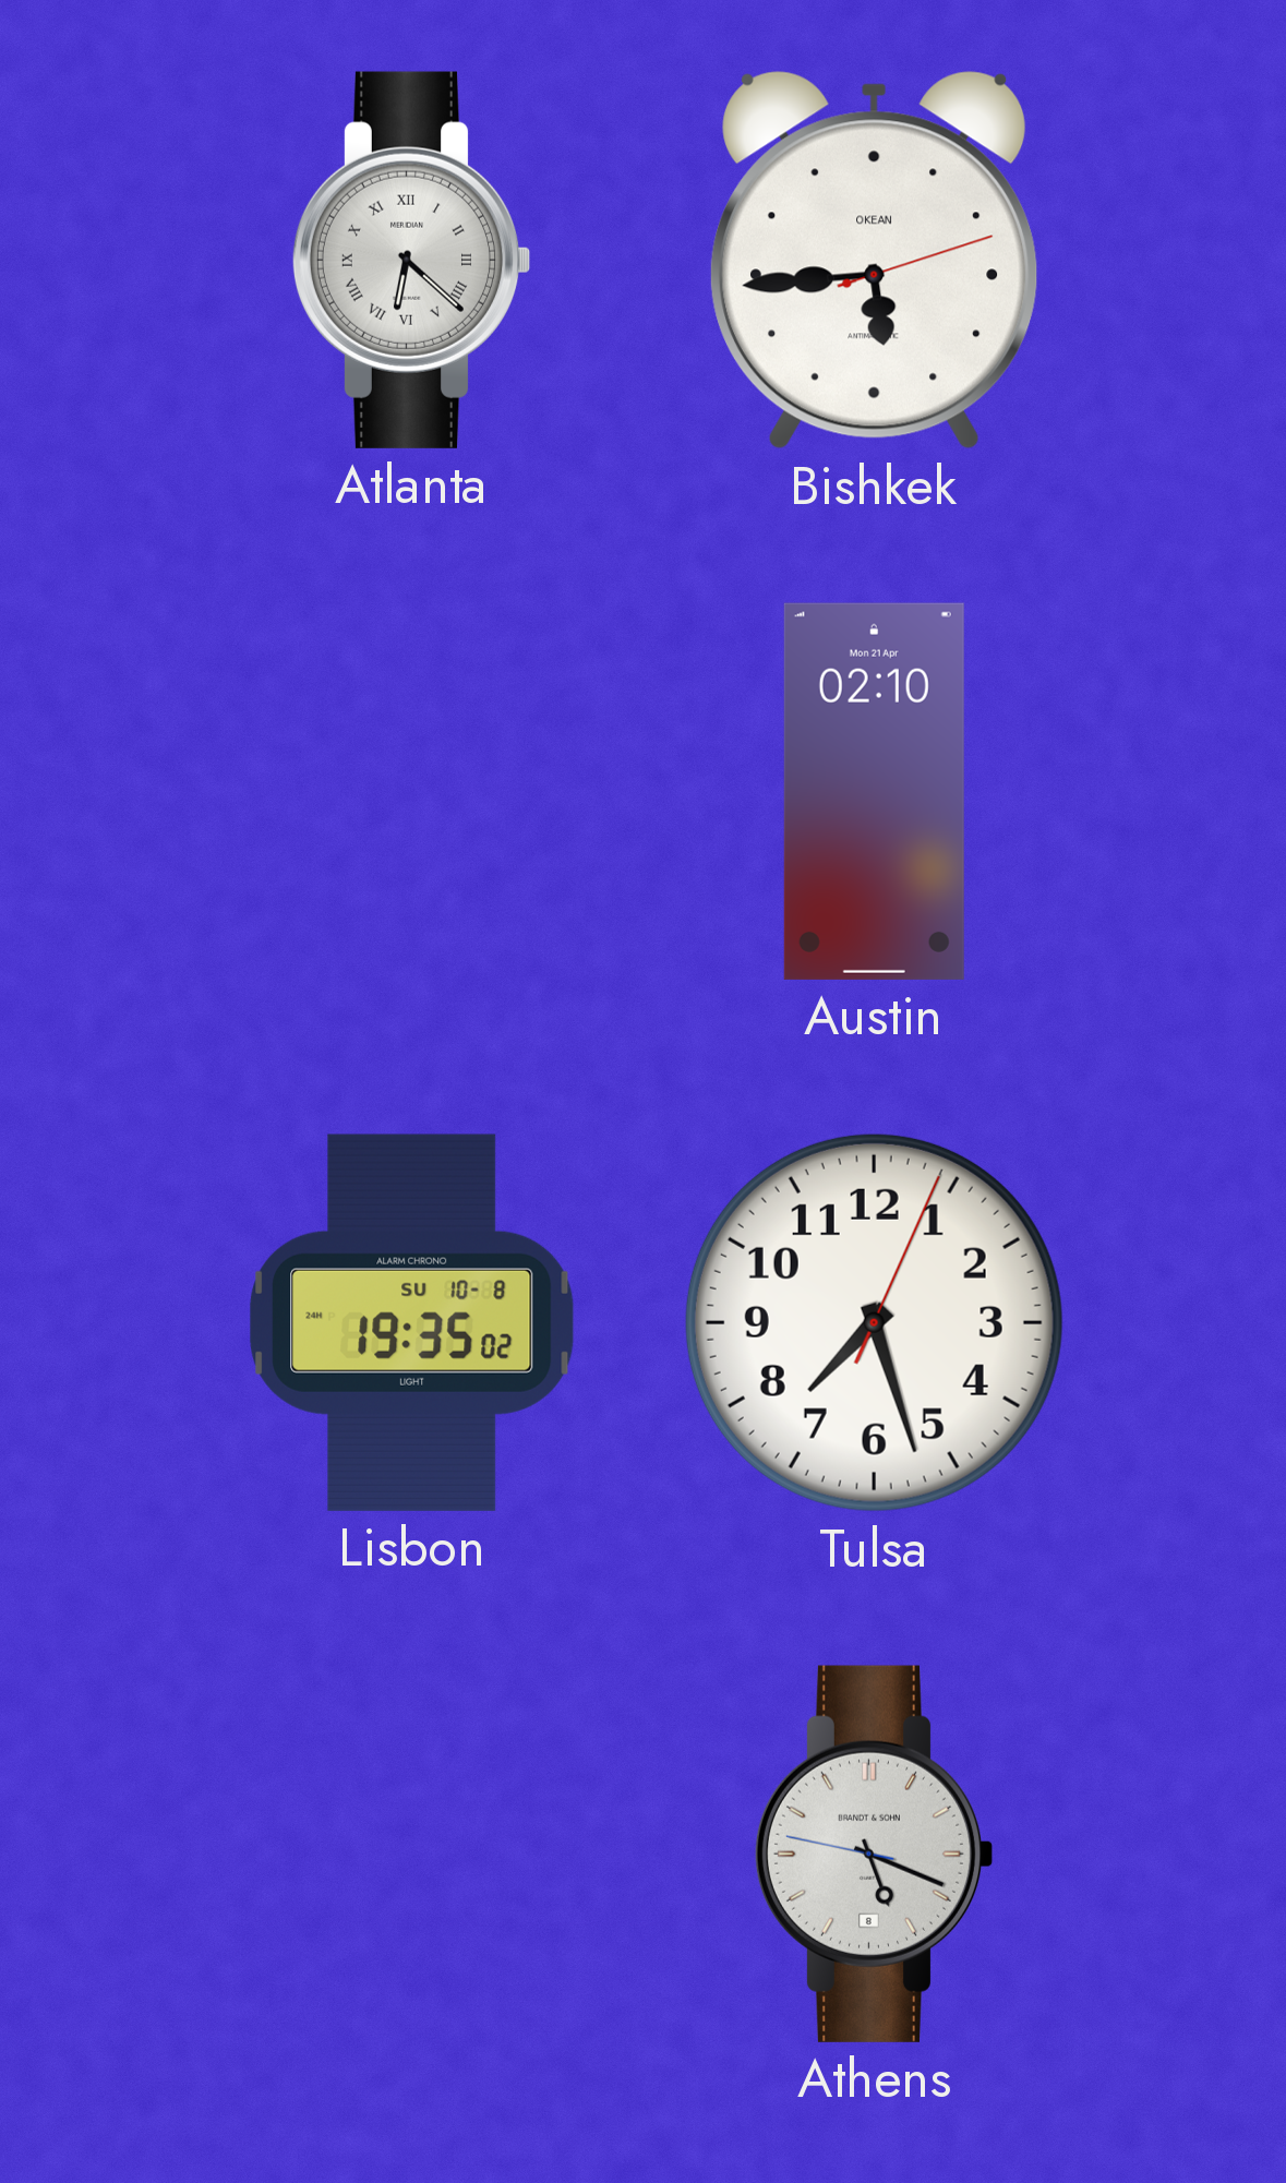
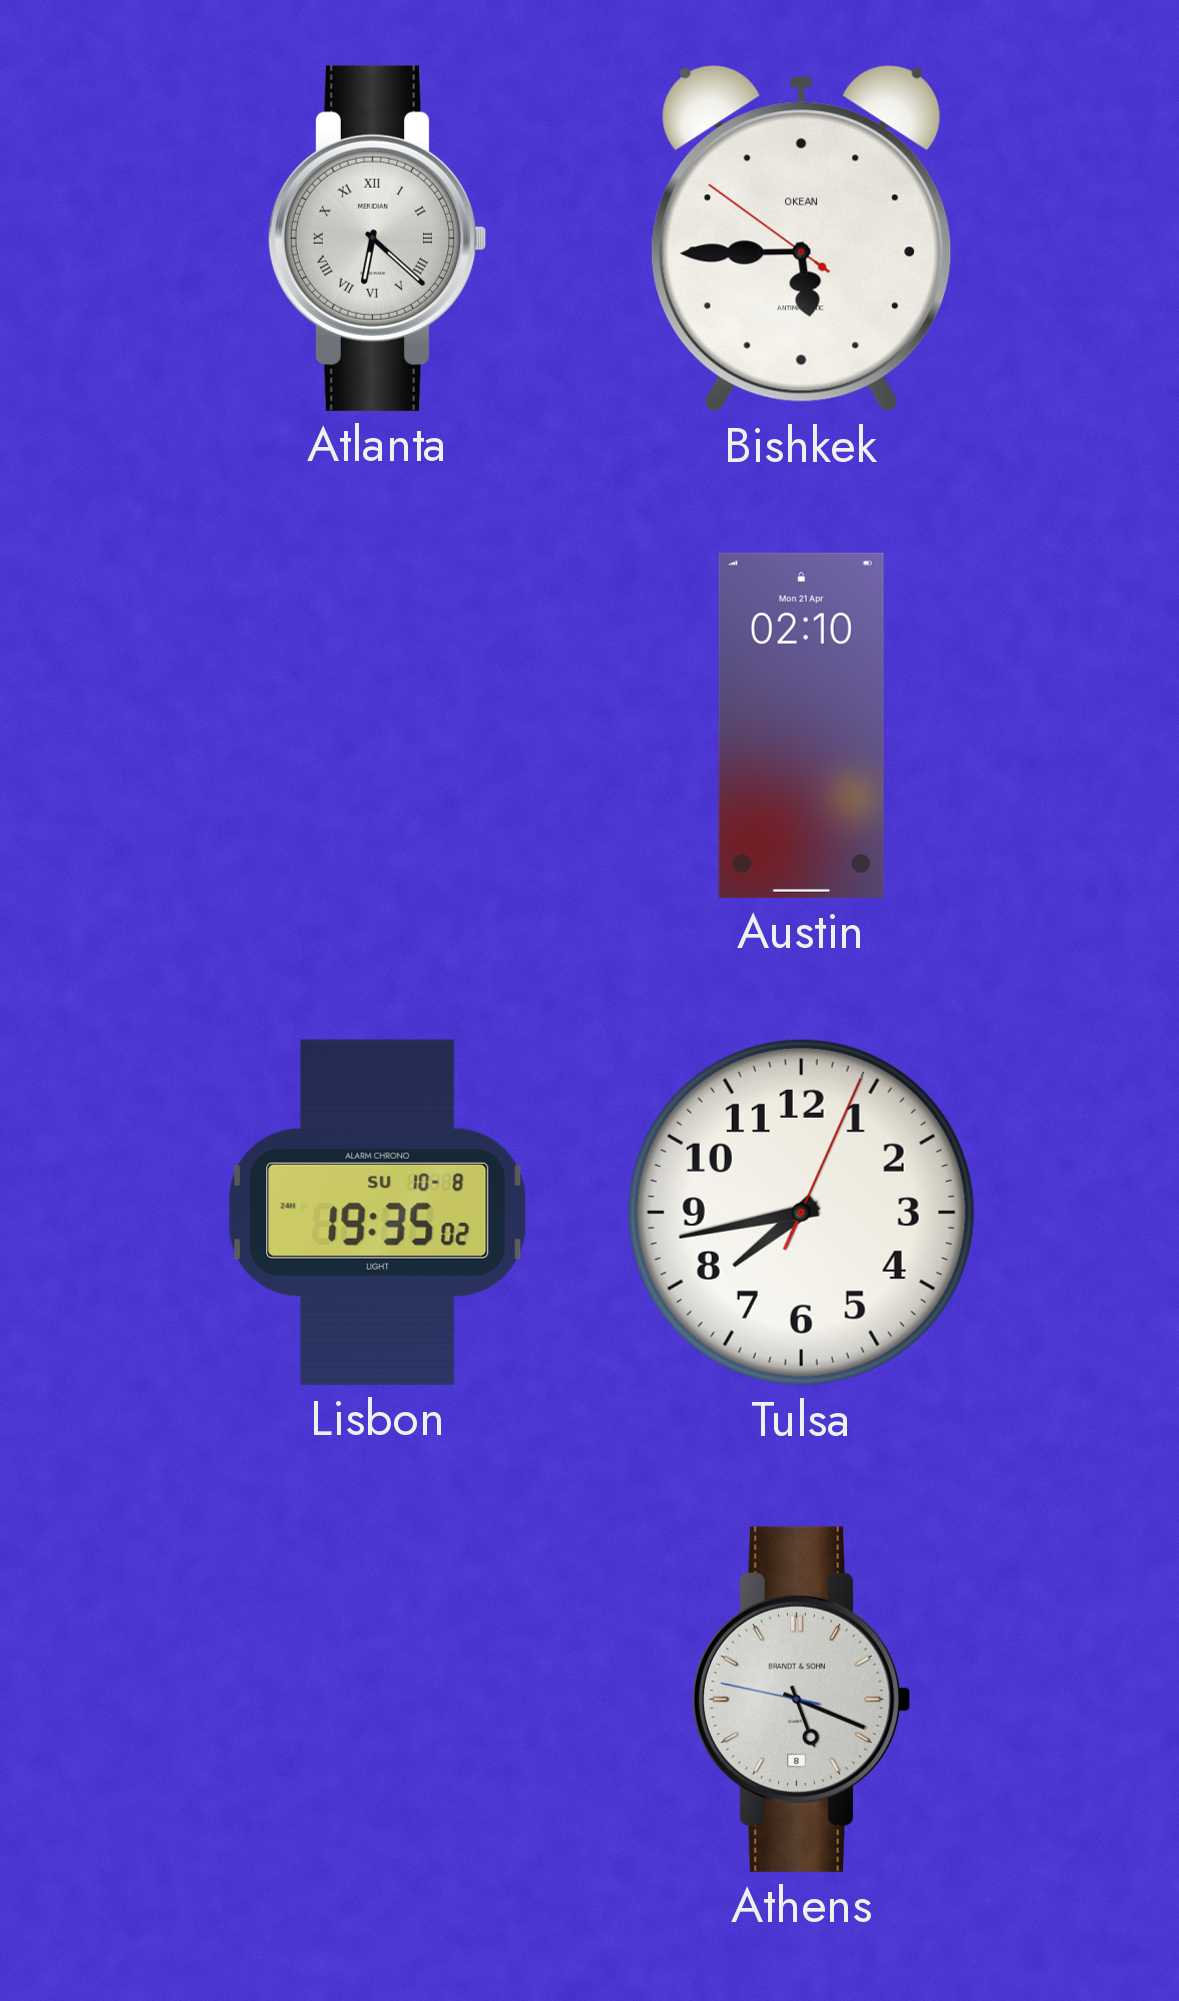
Bishkek: 5:44:12 -> 5:44:51
Tulsa: 7:27 -> 7:43
